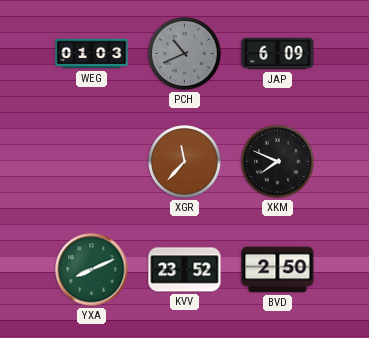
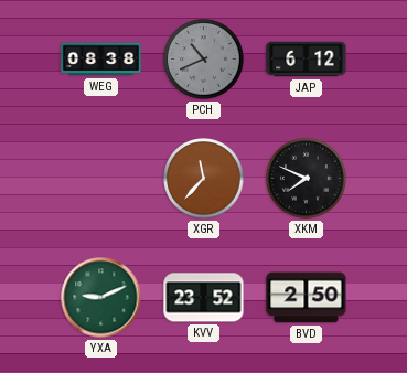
WEG: 01:03 -> 08:38
JAP: 6:09 -> 6:12
YXA: 8:11 -> 9:11
